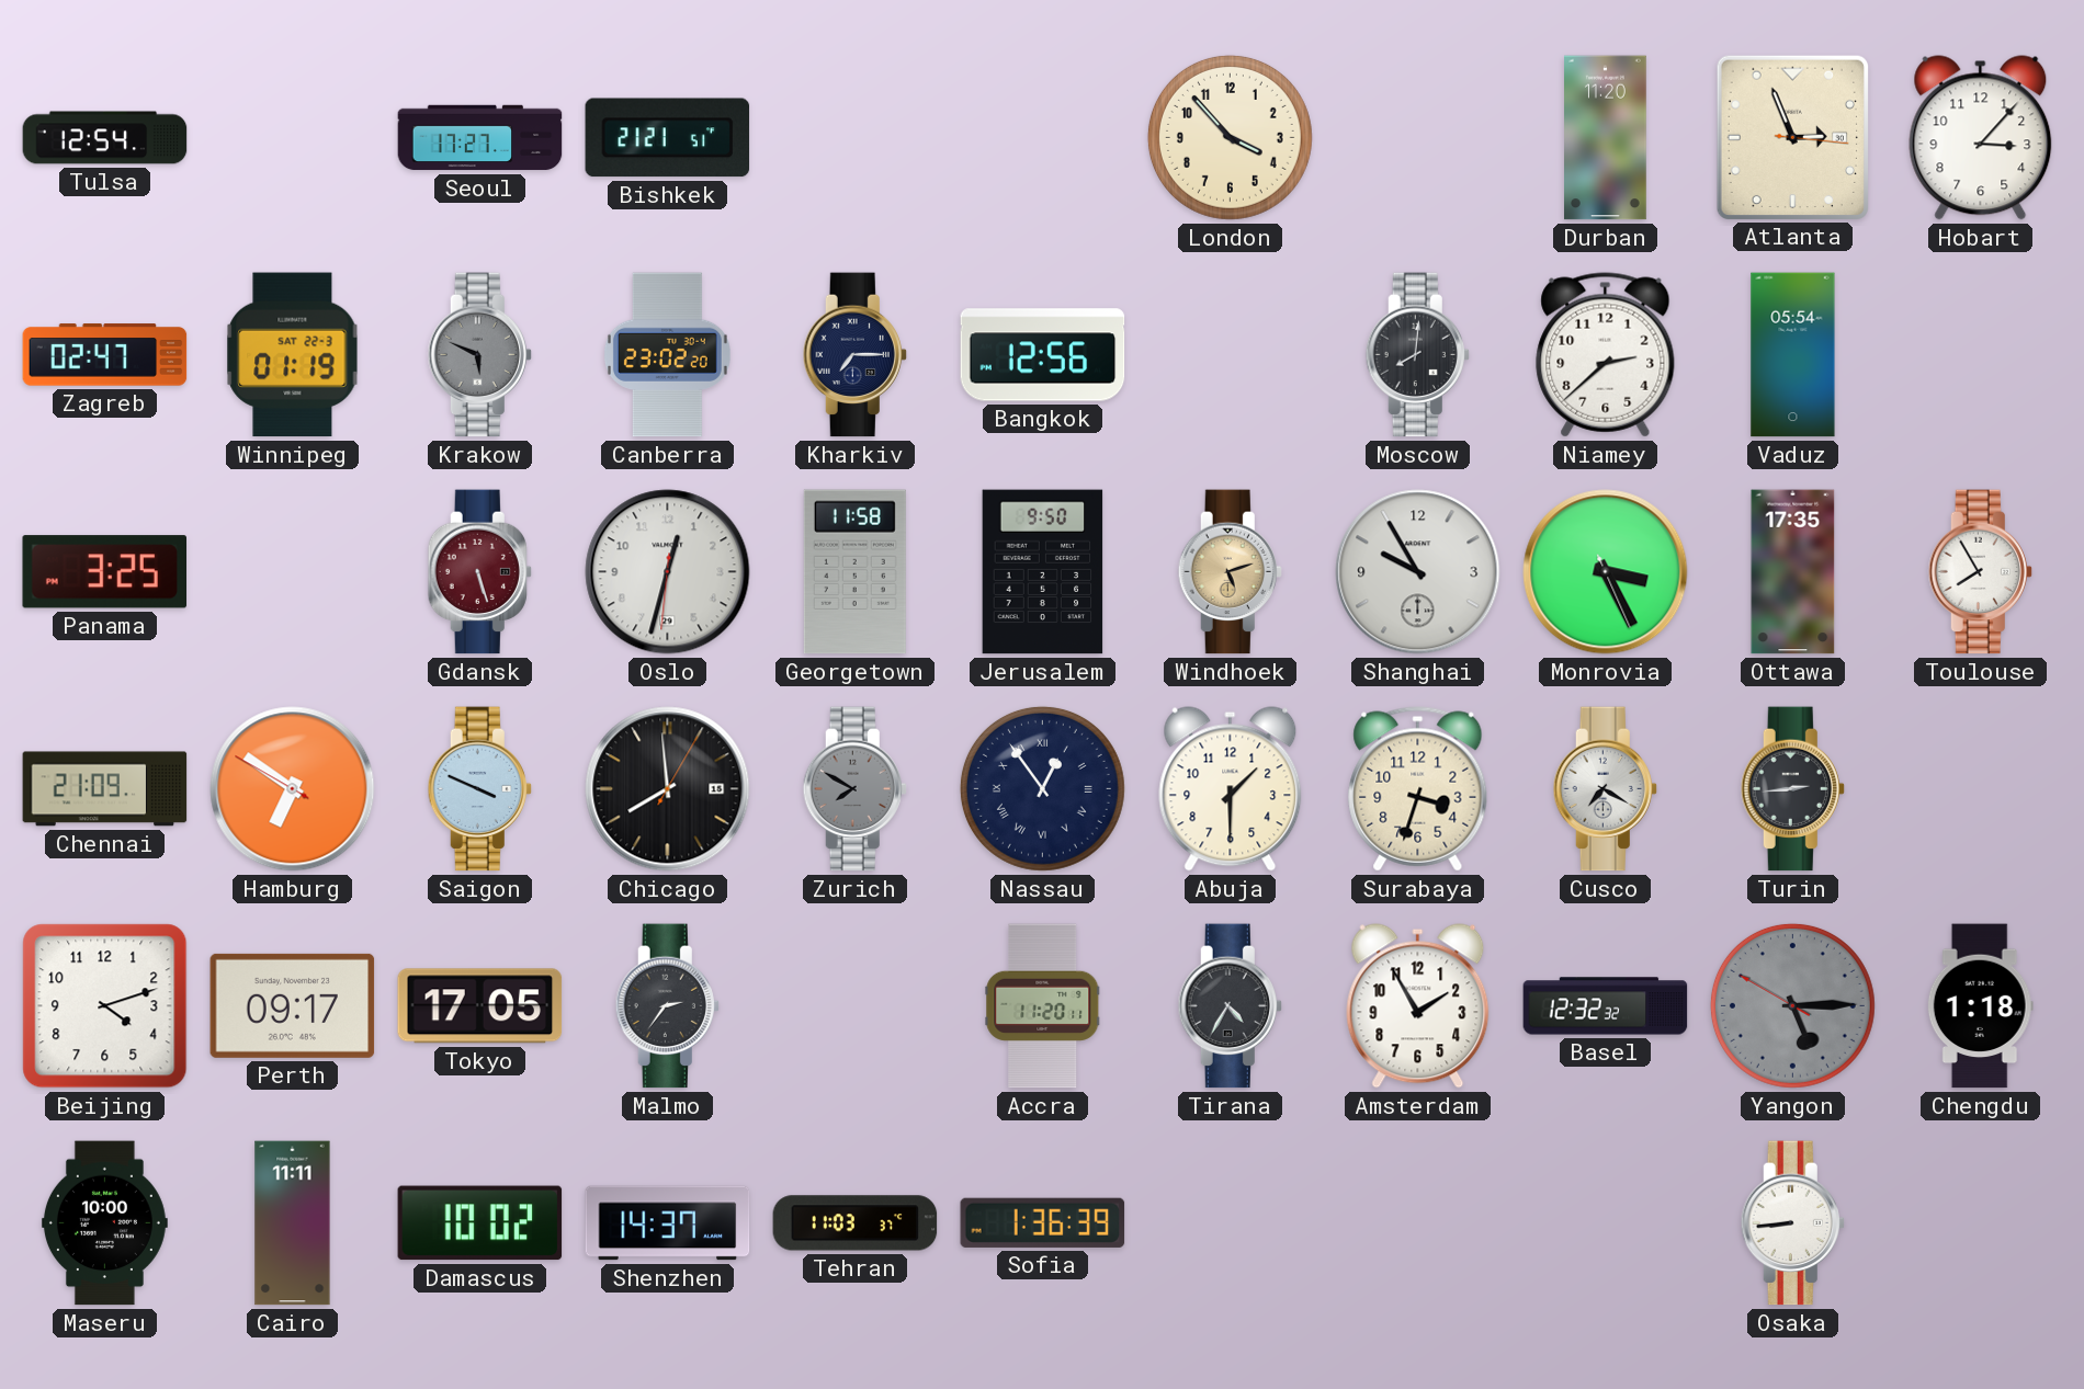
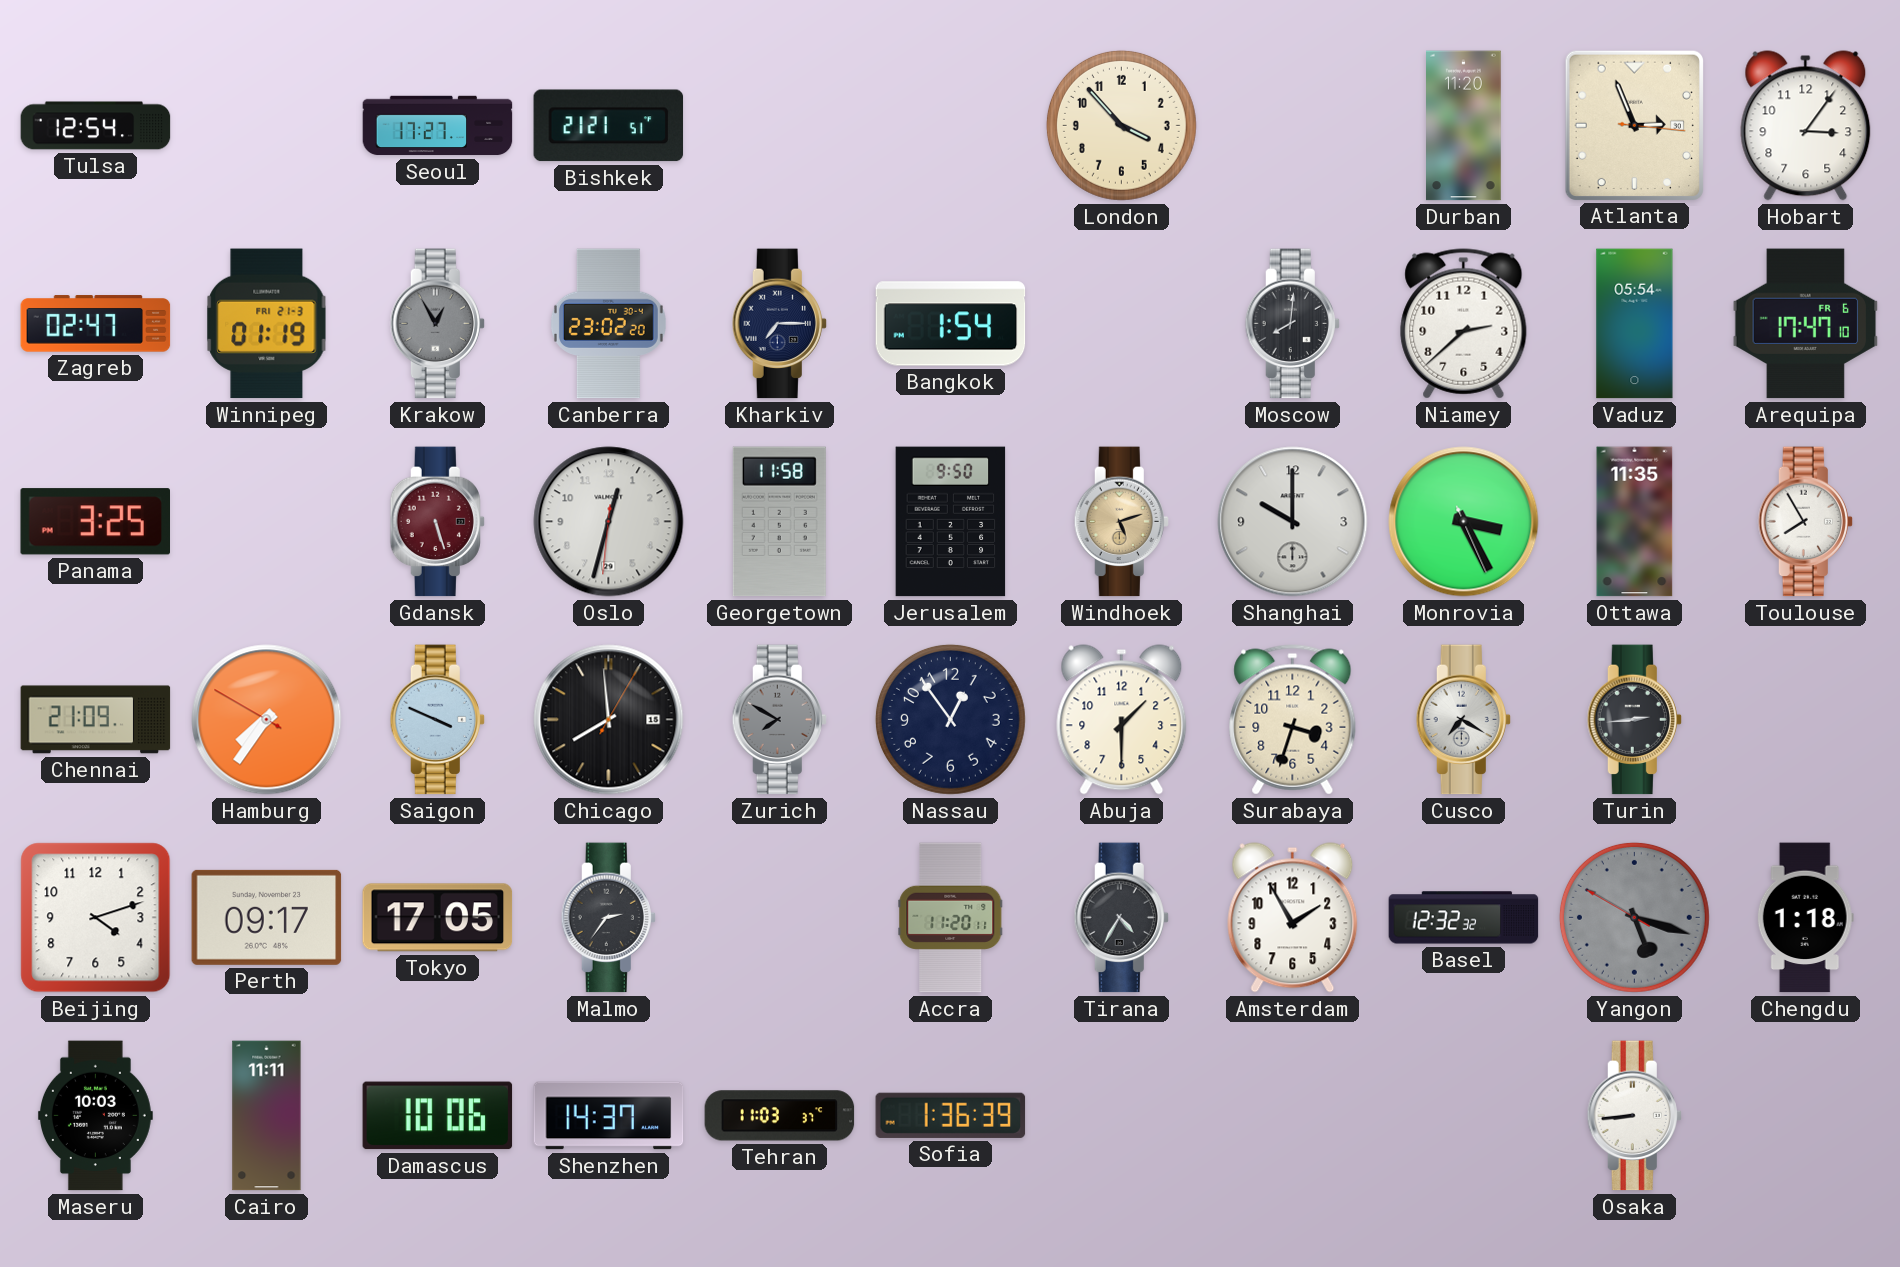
Hobart: 3:07 -> 3:06
Winnipeg date: SAT 22-3 -> FRI 21-3
Krakow: 5:49 -> 12:55
Bangkok: 12:56 -> 1:54
Arequipa: none -> 17:47
Shanghai: 9:55 -> 10:00
Ottawa: 17:35 -> 11:35
Hamburg: 6:50 -> 7:35
Nassau numerals: Roman -> Arabic
Yangon: 5:14 -> 5:17
Maseru: 10:00 -> 10:03
Damascus: 10:02 -> 10:06
